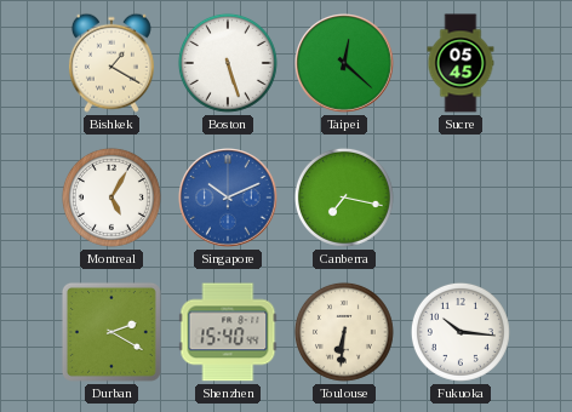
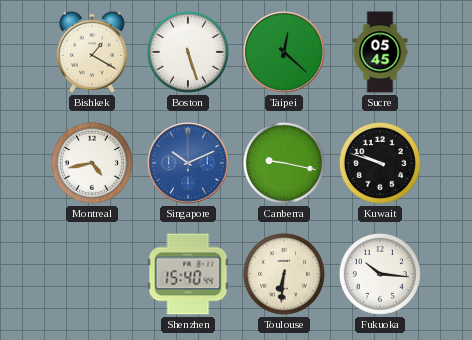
Montreal: 5:05 -> 4:43
Canberra: 7:17 -> 9:17
Kuwait: none -> 9:48
Durban: 2:20 -> none
